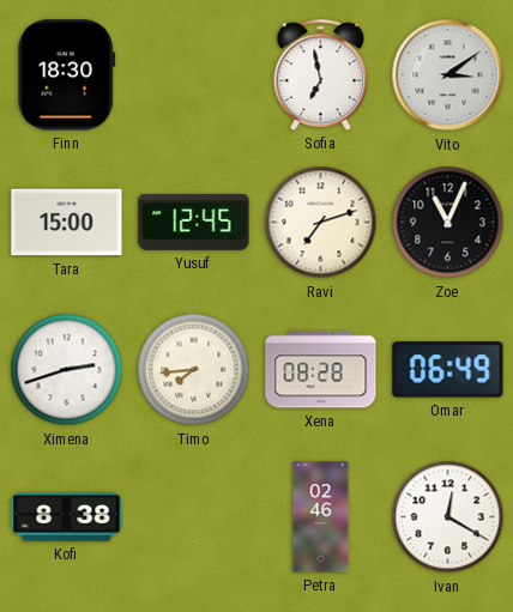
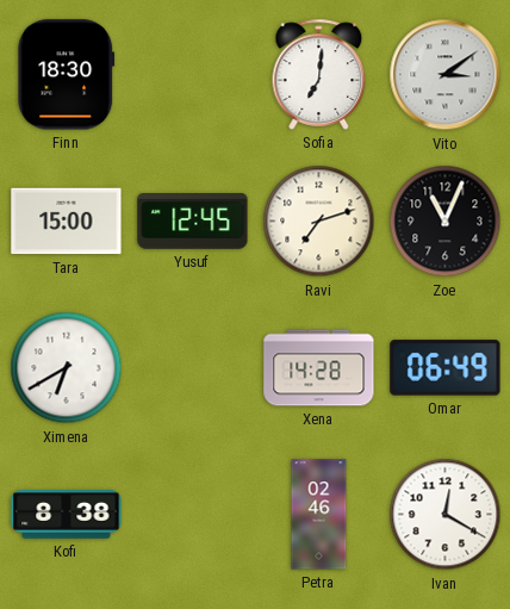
Sofia: 6:58 -> 7:01
Ximena: 2:42 -> 6:40
Timo: 7:44 -> none
Xena: 08:28 -> 14:28
